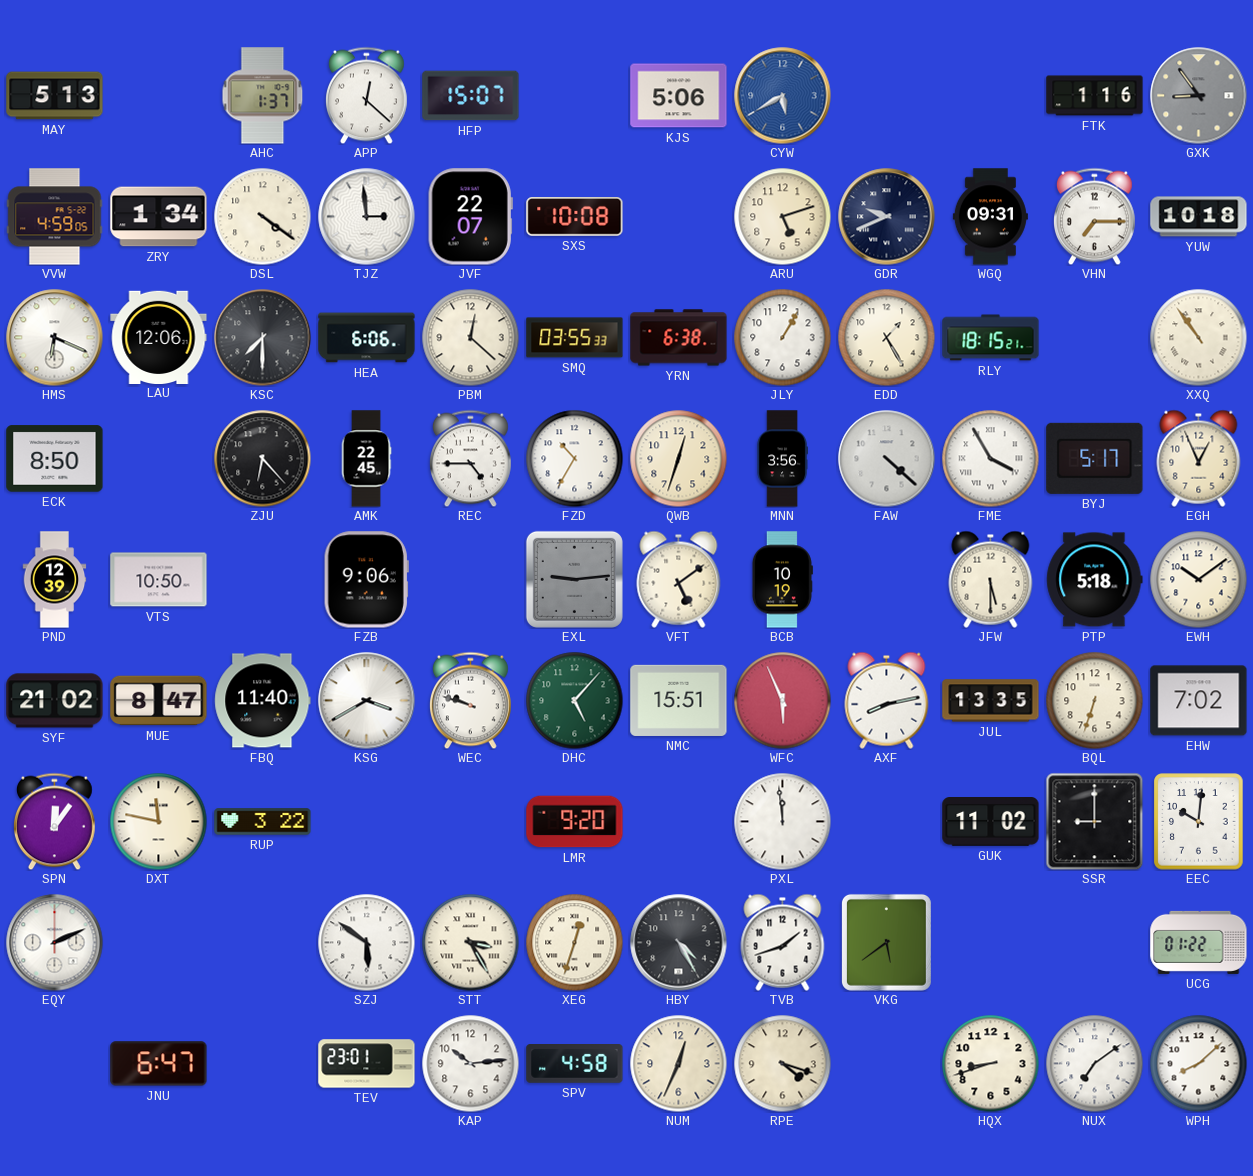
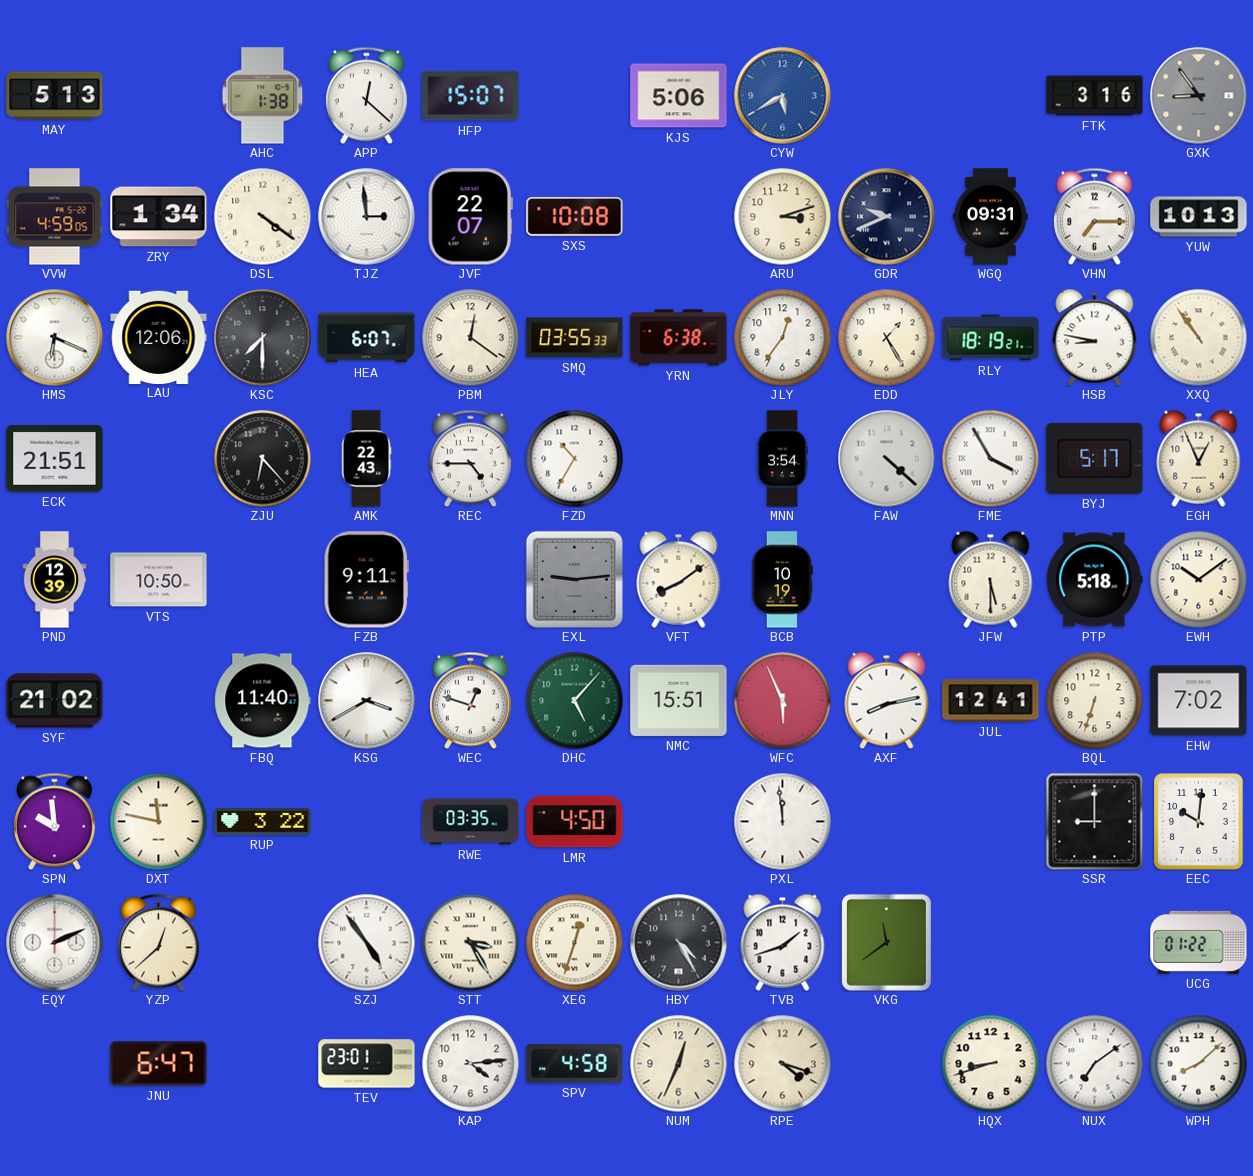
AHC: 1:37 -> 1:38
FTK: 1:16 -> 3:16
ARU: 5:12 -> 3:12
YUW: 10:18 -> 10:13
HEA: 6:06 -> 6:07
PBM: 12:22 -> 12:21
JLY: 1:05 -> 12:36
RLY: 18:15 -> 18:19
HSB: none -> 8:47
ECK: 8:50 -> 21:51
AMK: 22:45 -> 22:43
QWB: 12:33 -> none
MNN: 3:56 -> 3:54
FZB: 9:06 -> 9:11
VFT: 5:09 -> 8:09
MUE: 8:47 -> none
WEC: 9:48 -> 12:48
JUL: 13:35 -> 12:41
SPN: 12:06 -> 9:59
RWE: none -> 03:35
LMR: 9:20 -> 4:50
GUK: 11:02 -> none
YZP: none -> 12:38
SZJ: 5:51 -> 4:54
VKG: 5:39 -> 11:39
KAP: 10:14 -> 4:14
